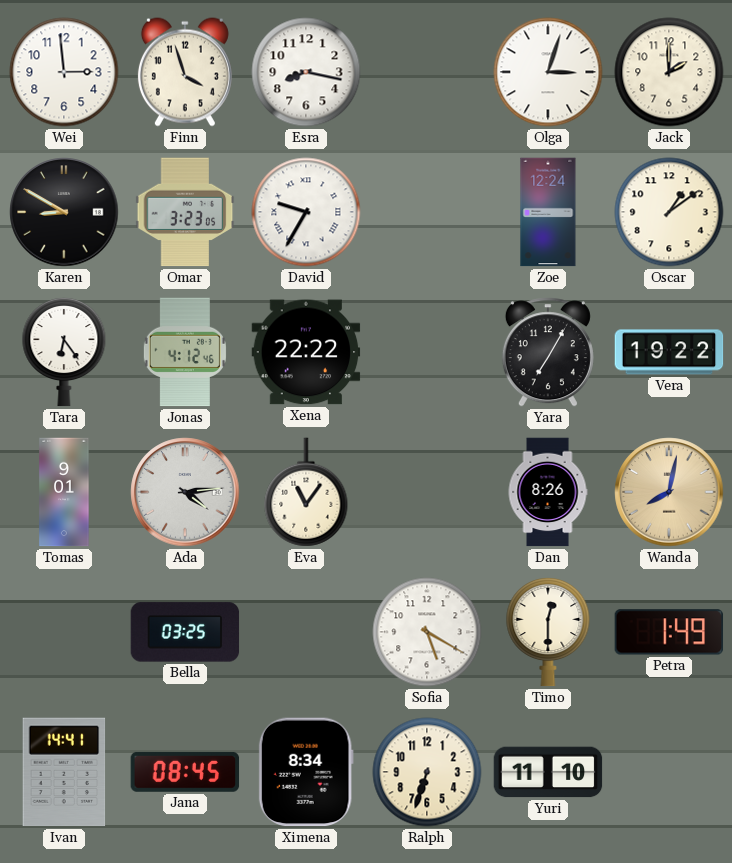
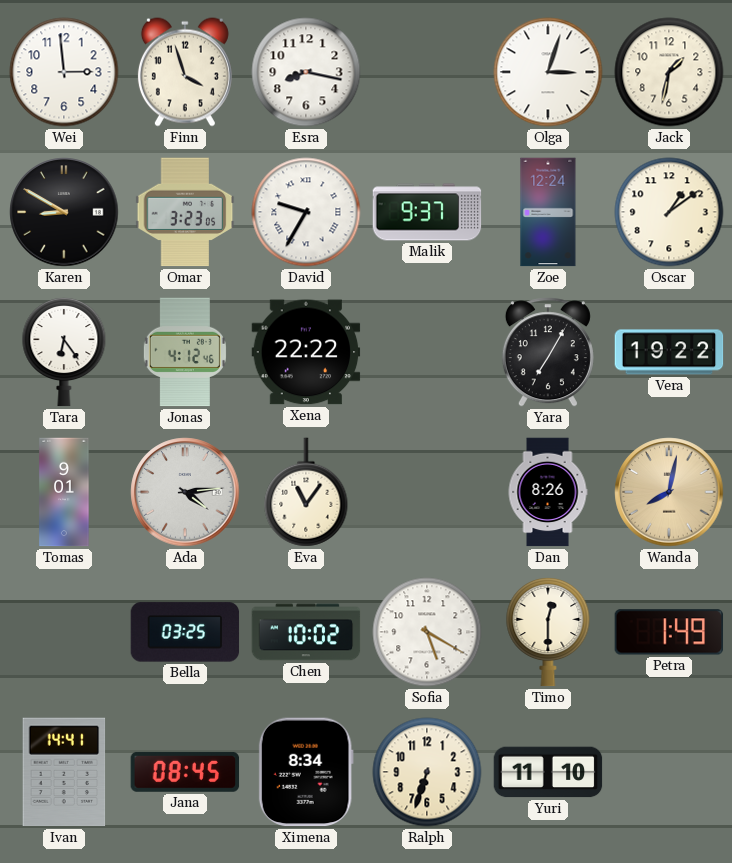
Jack: 2:00 -> 1:32
Malik: none -> 9:37
Chen: none -> 10:02
